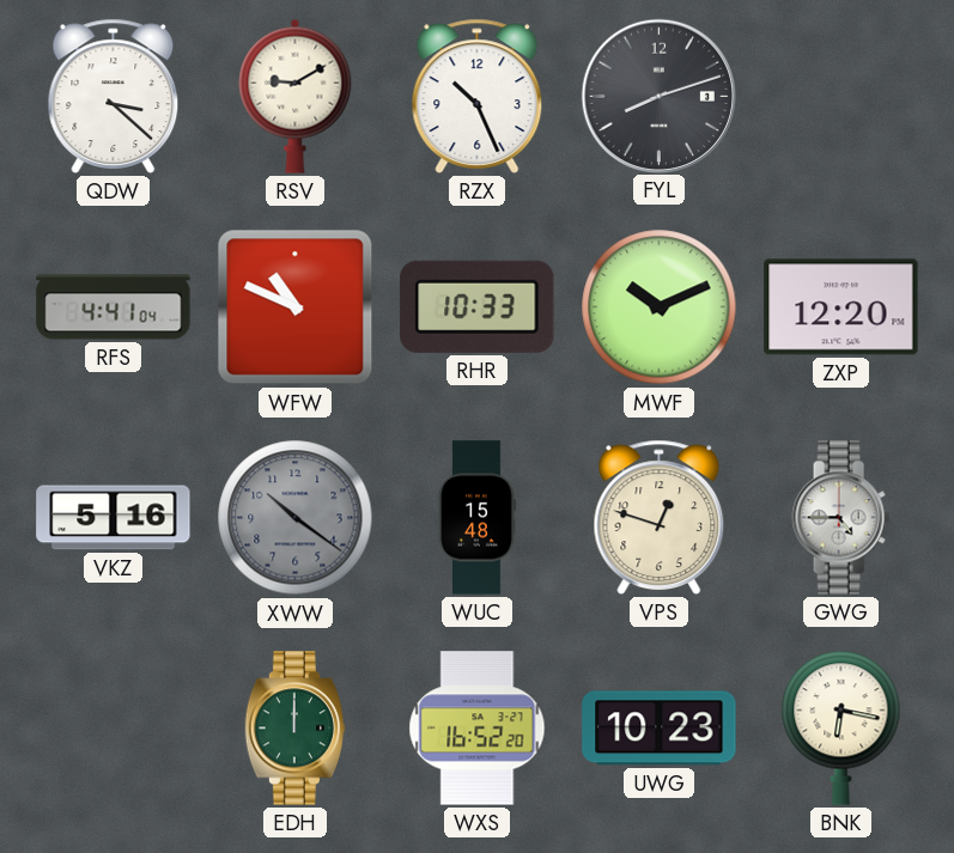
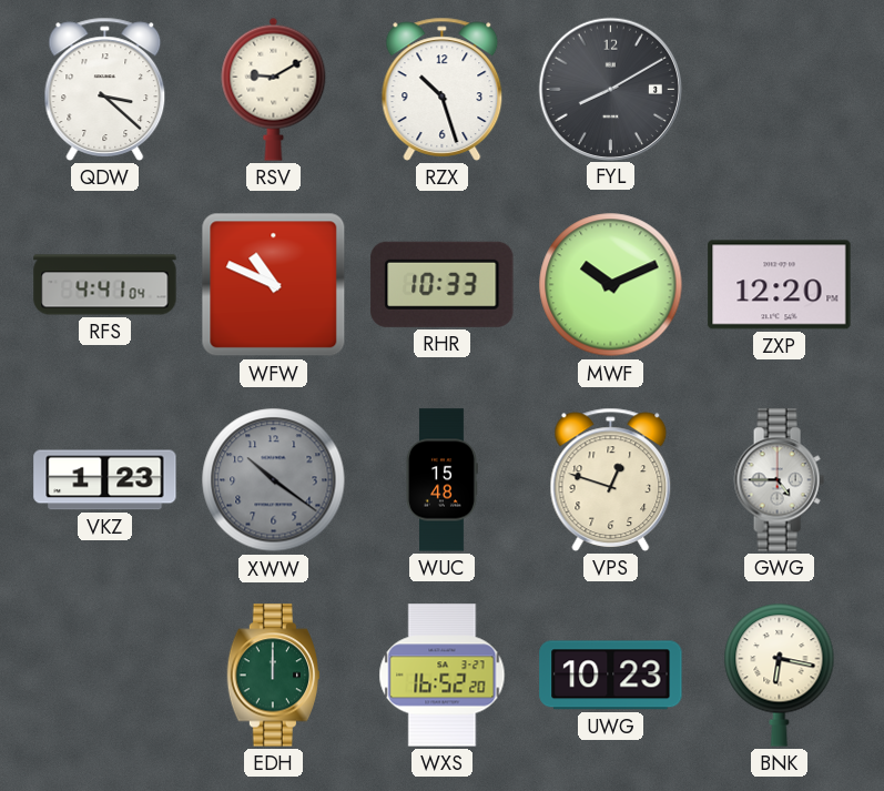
RZX: 10:26 -> 10:27
FYL: 8:12 -> 8:10
VKZ: 5:16 -> 1:23
